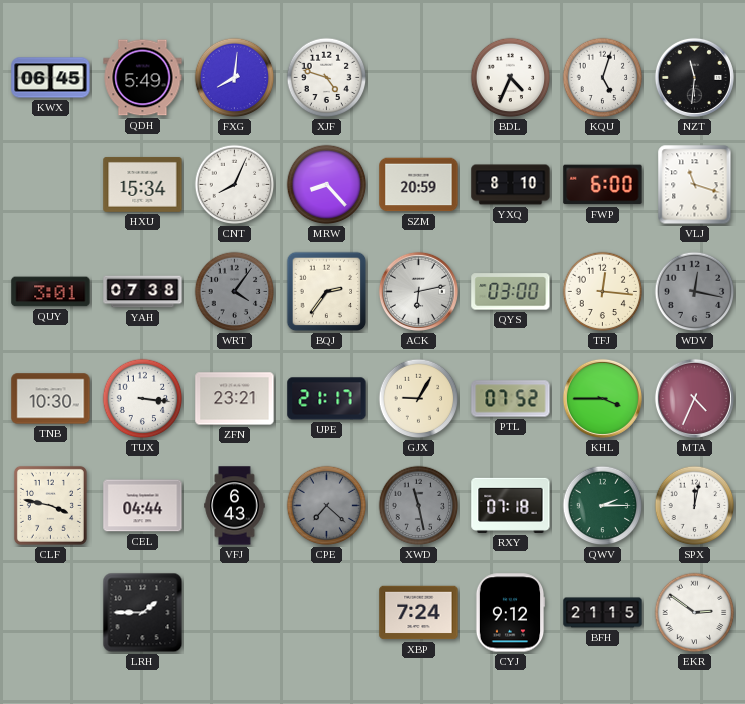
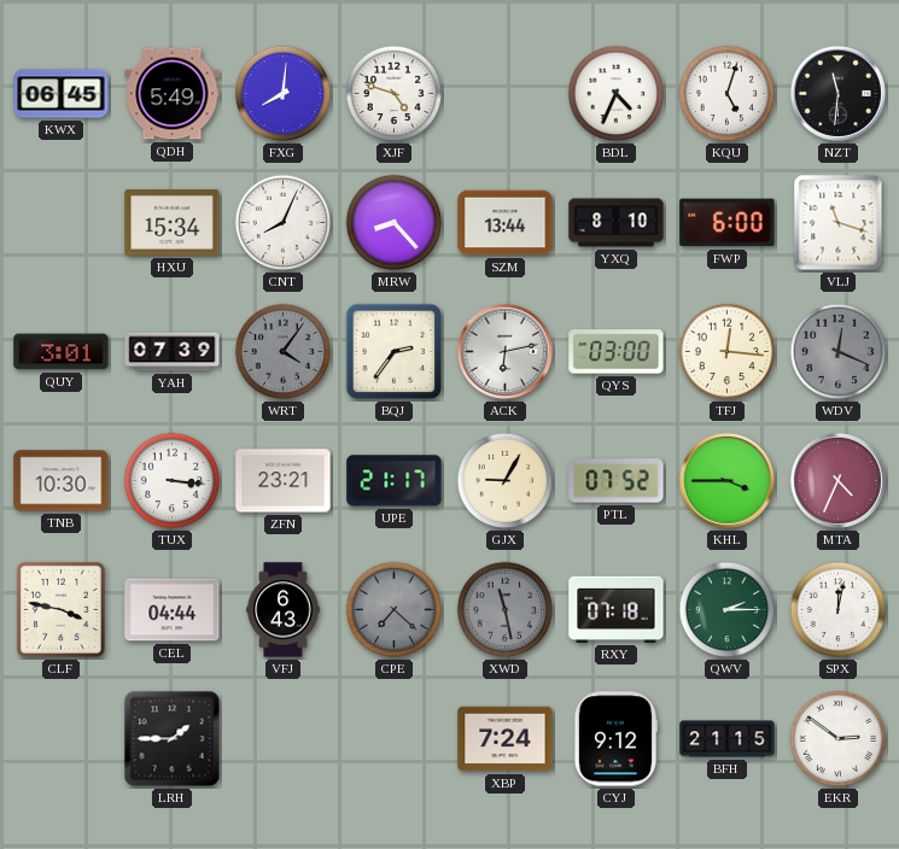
SZM: 20:59 -> 13:44
YAH: 07:38 -> 07:39
WDV: 12:17 -> 12:19
